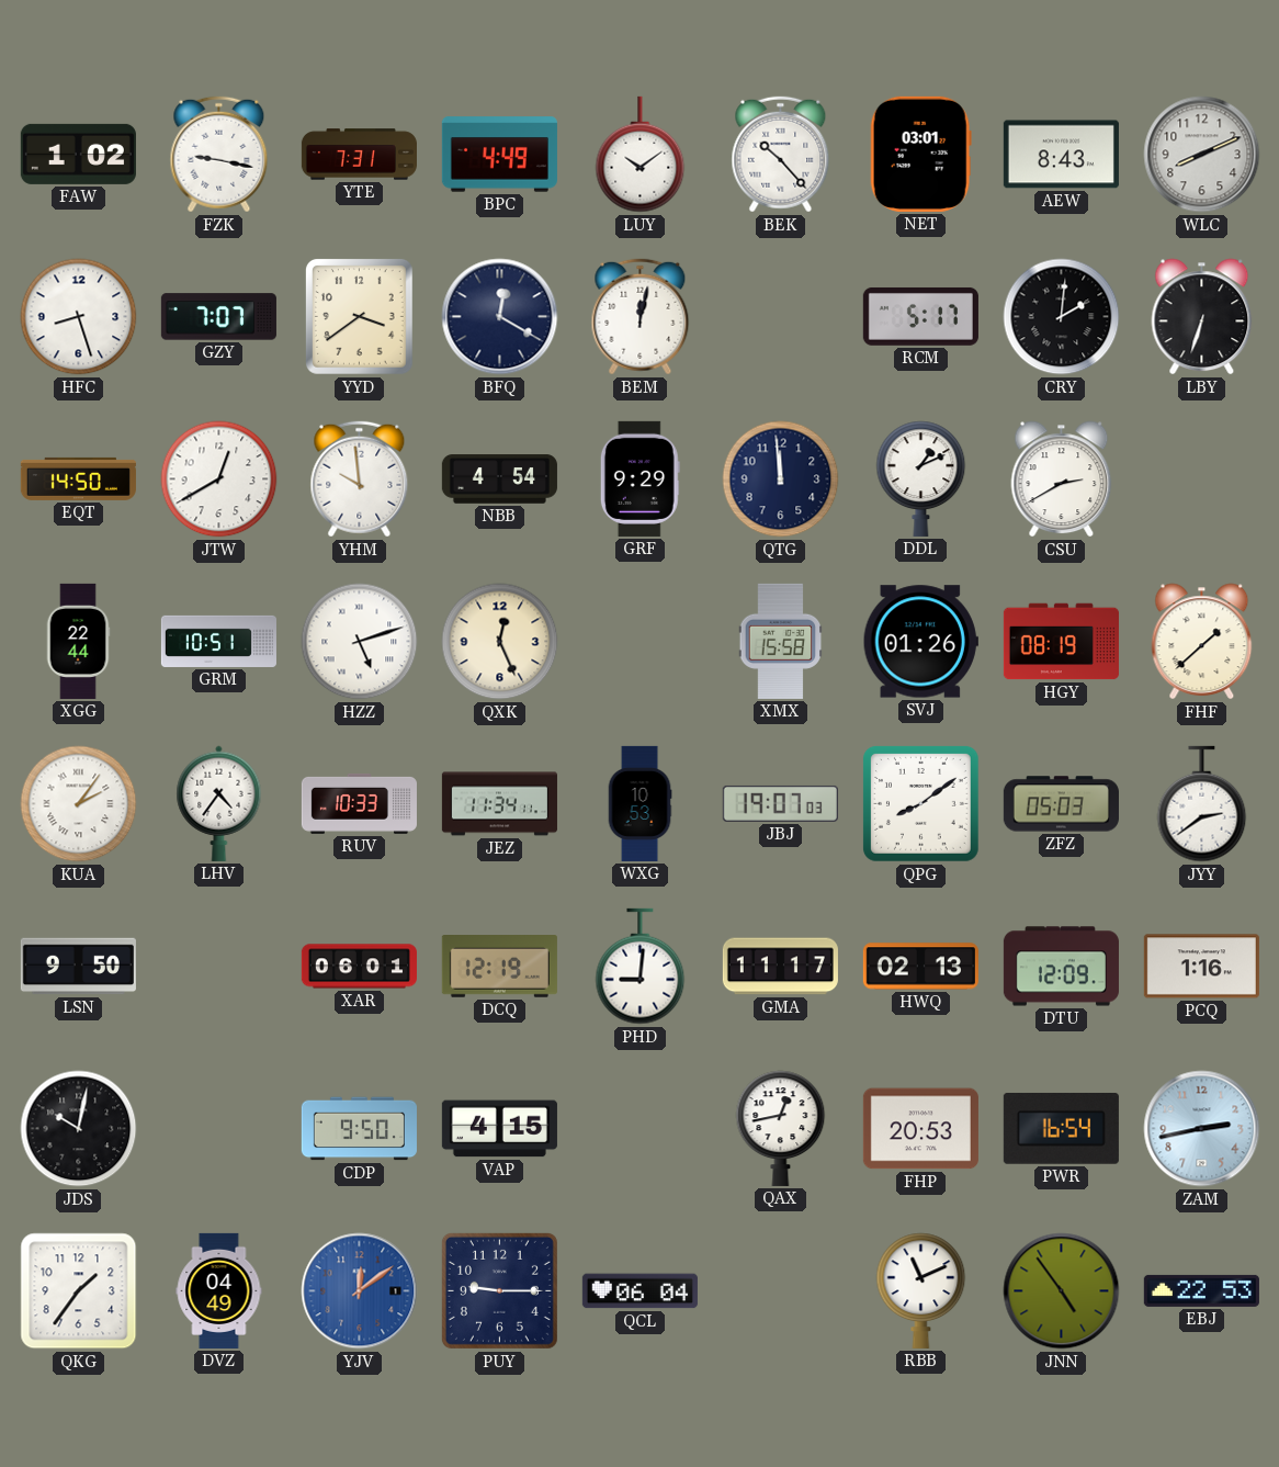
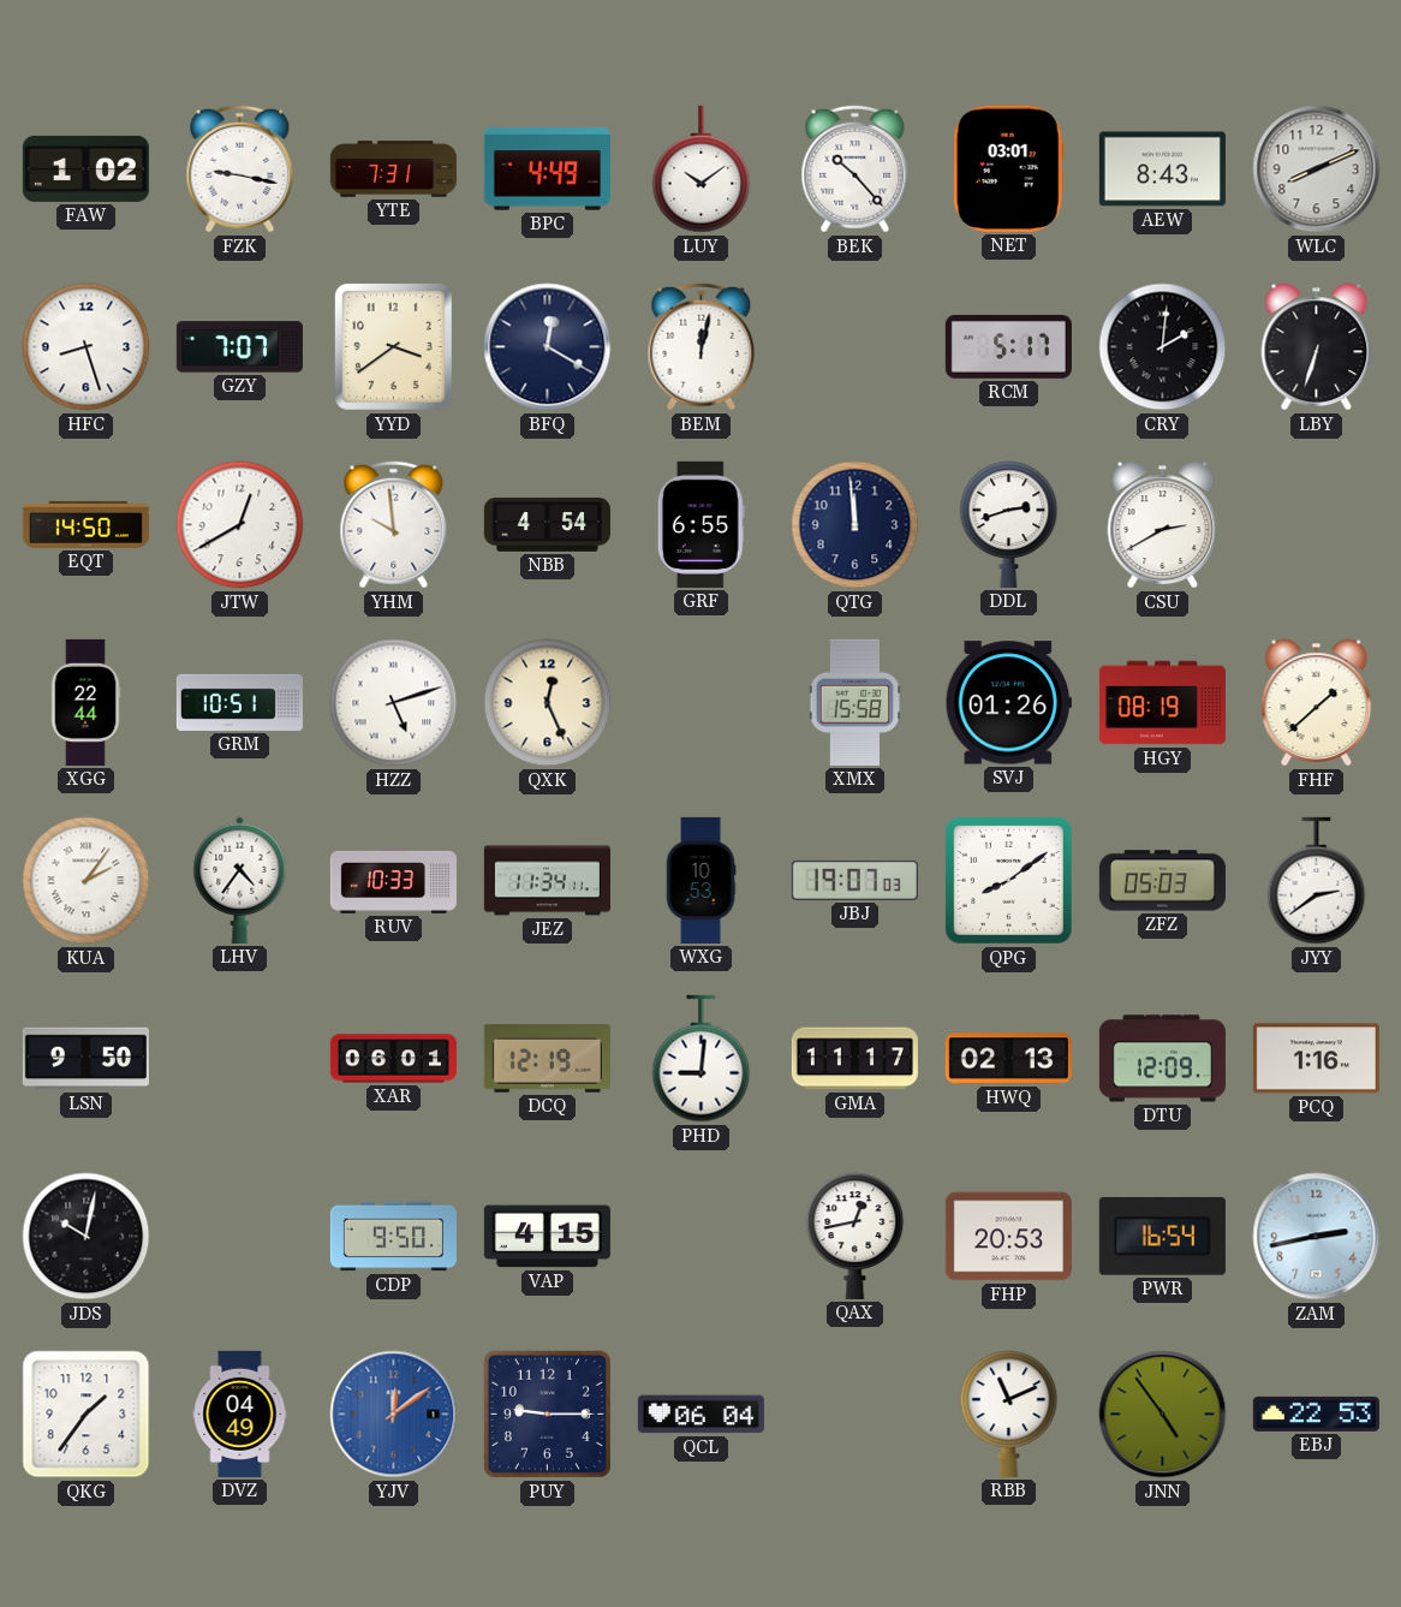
GRF: 9:29 -> 6:55
DDL: 1:11 -> 2:42
